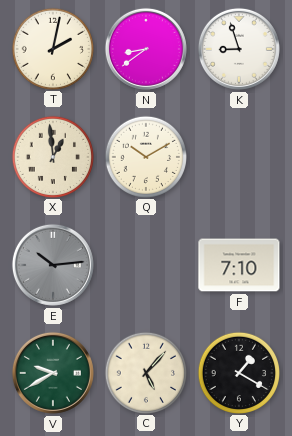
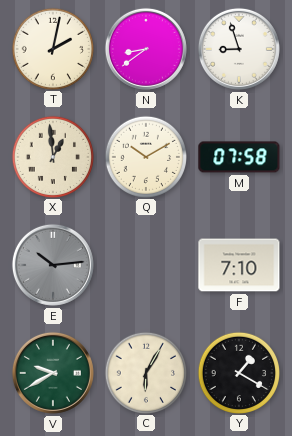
M: none -> 07:58
C: 5:07 -> 6:05
